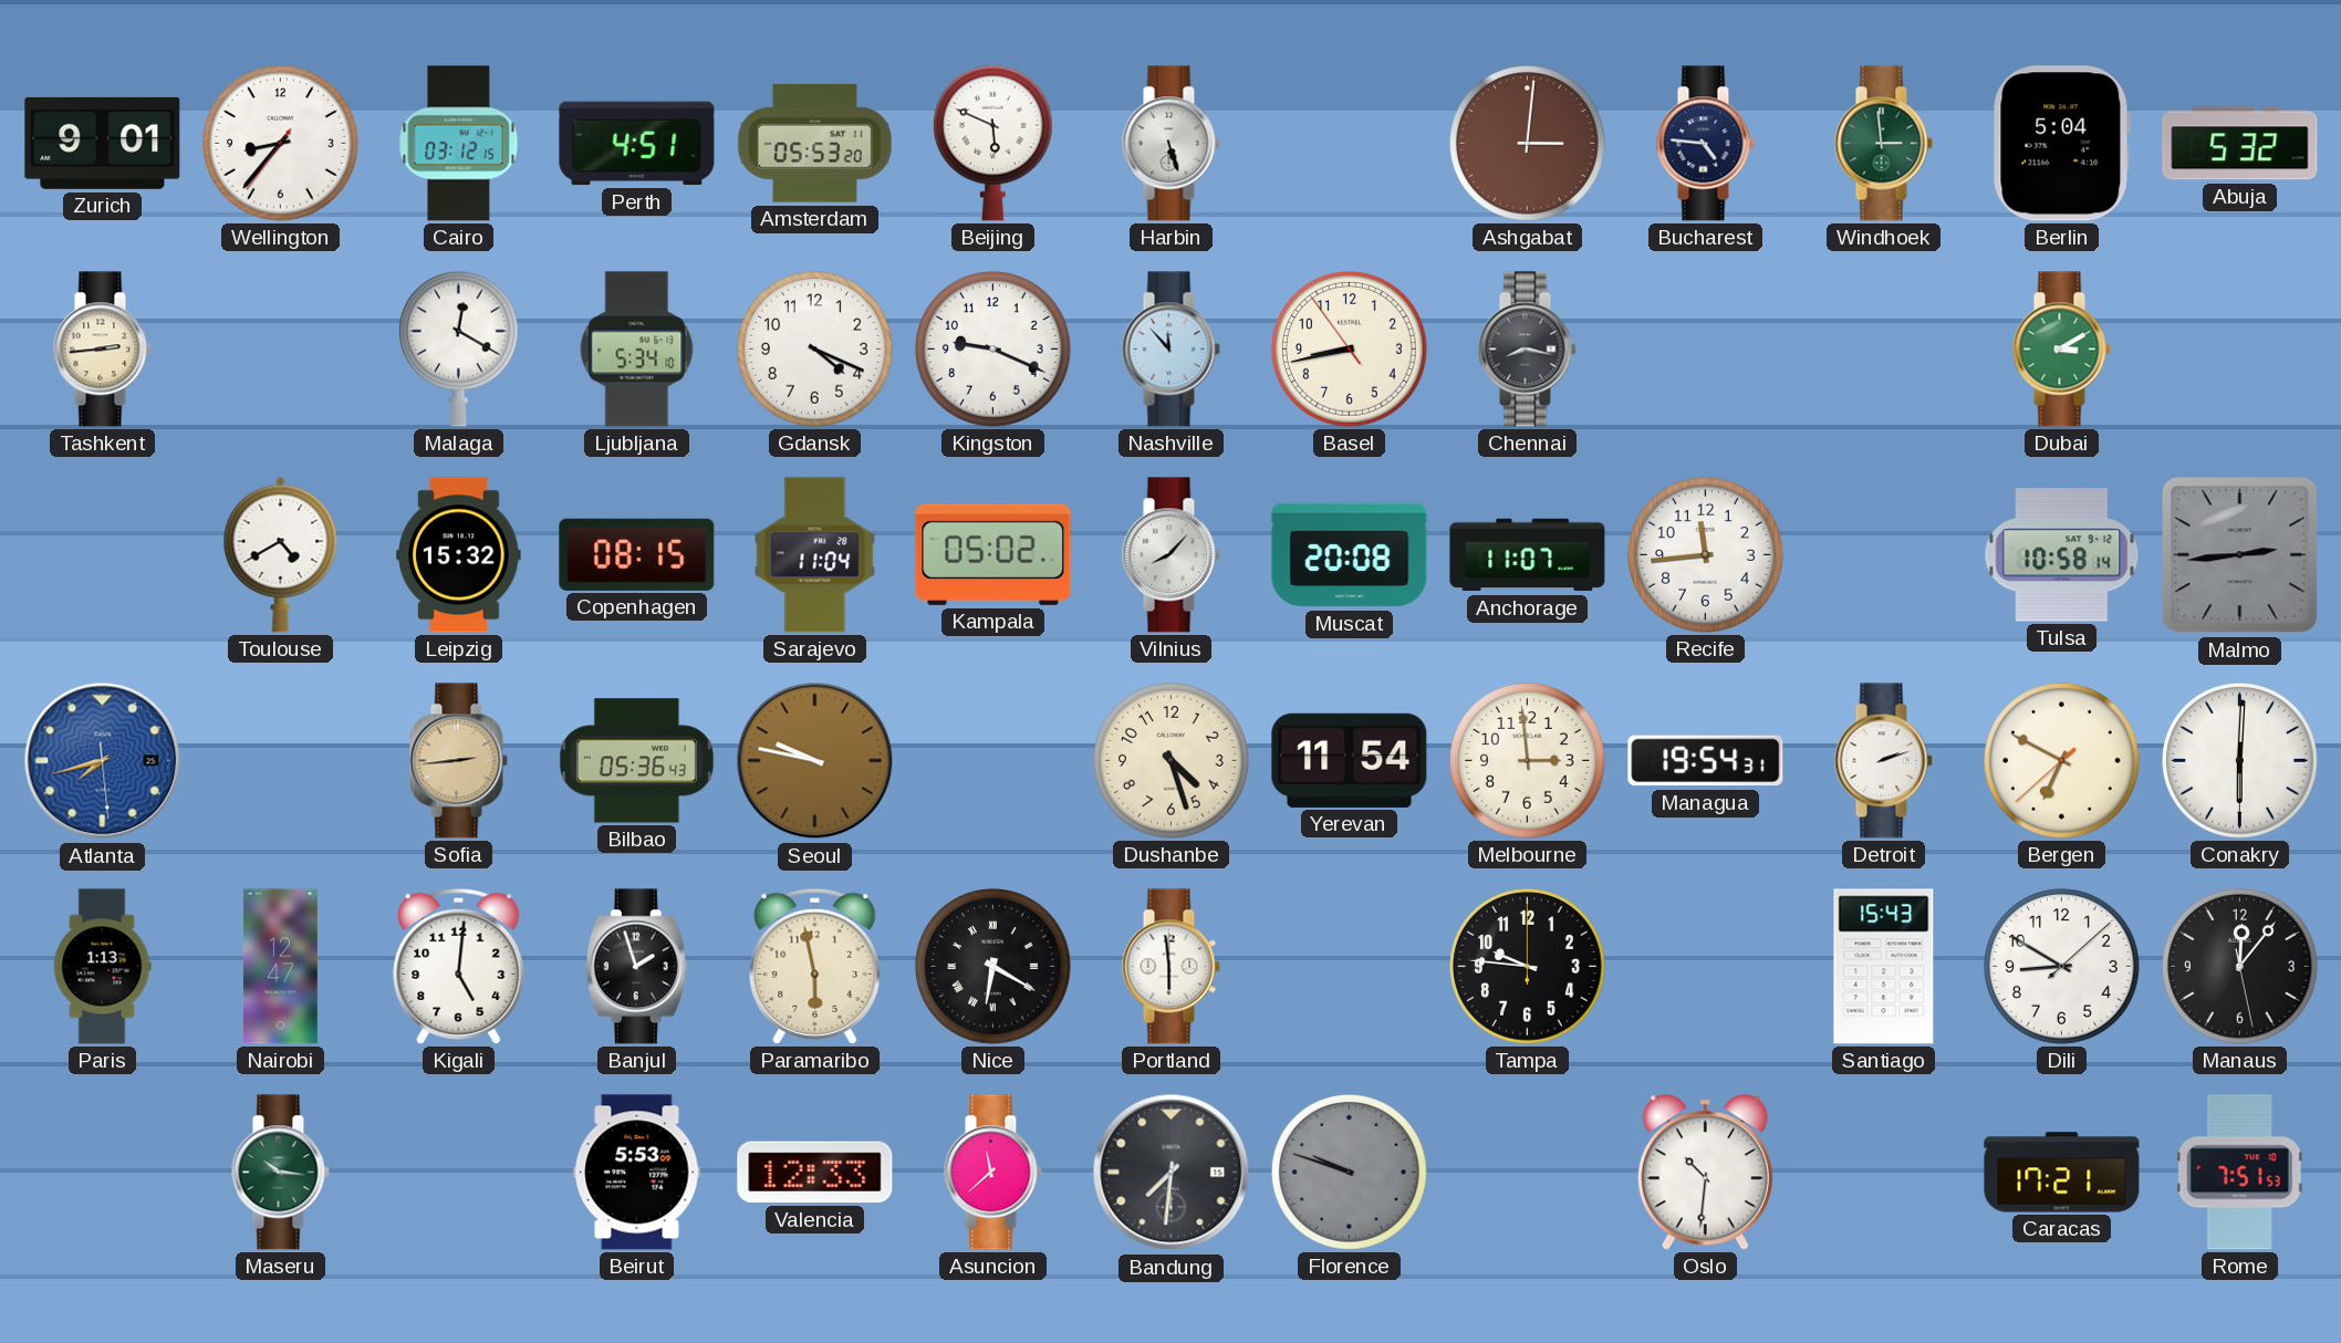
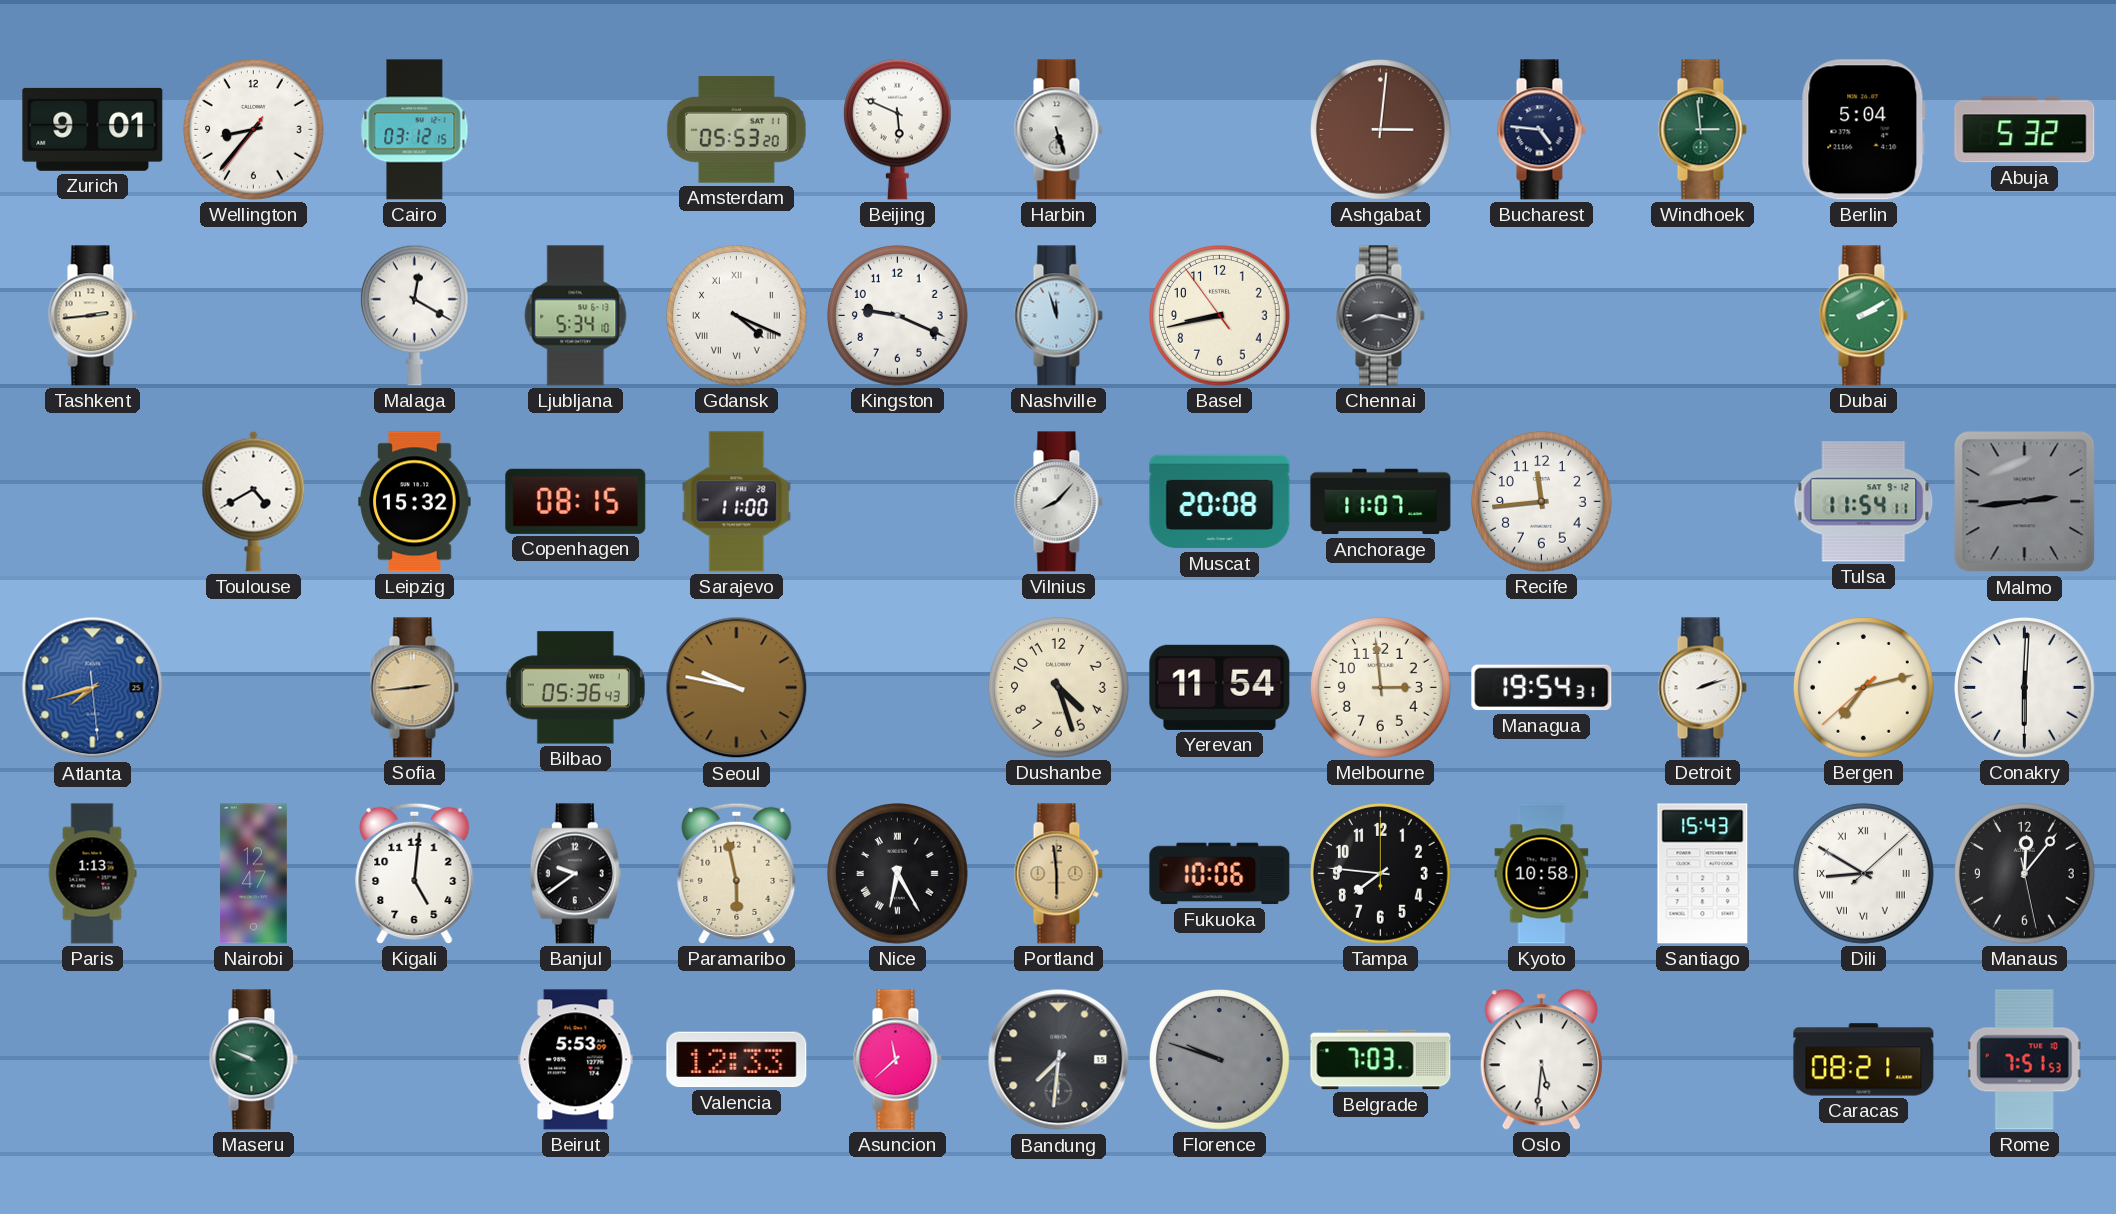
Perth: 4:51 -> none
Gdansk numerals: Arabic -> Roman
Nashville: 11:53 -> 11:57
Dubai: 3:10 -> 2:10
Sarajevo: 11:04 -> 11:00
Kampala: 05:02 -> none
Tulsa: 10:58 -> 11:54
Bergen: 6:49 -> 7:12
Banjul: 1:57 -> 9:39
Nice: 6:20 -> 6:25
Portland dial: white -> champagne
Fukuoka: none -> 10:06
Tampa: 9:46 -> 7:46
Kyoto: none -> 10:58
Dili numerals: Arabic -> Roman
Maseru: 10:16 -> 9:49
Belgrade: none -> 7:03
Oslo: 10:31 -> 5:31
Caracas: 17:21 -> 08:21
